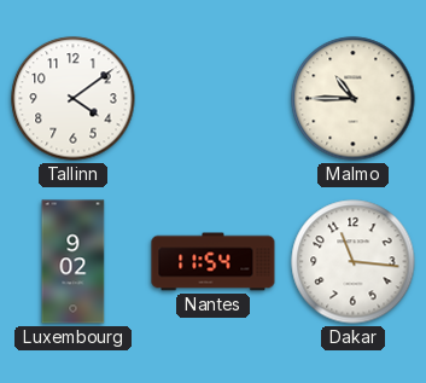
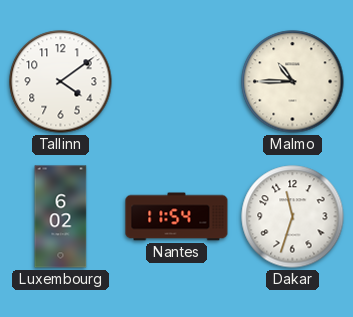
Luxembourg: 9:02 -> 6:02
Dakar: 11:16 -> 11:33
